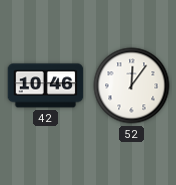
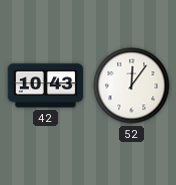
42: 10:46 -> 10:43
